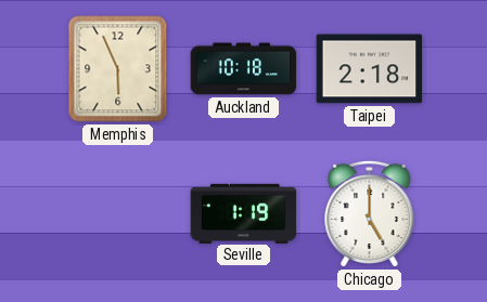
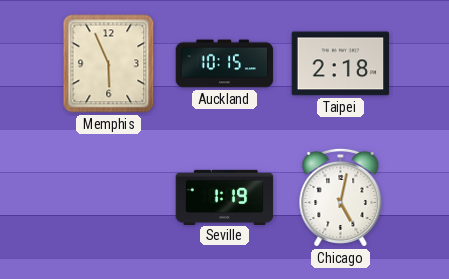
Auckland: 10:18 -> 10:15
Chicago: 5:00 -> 5:02
